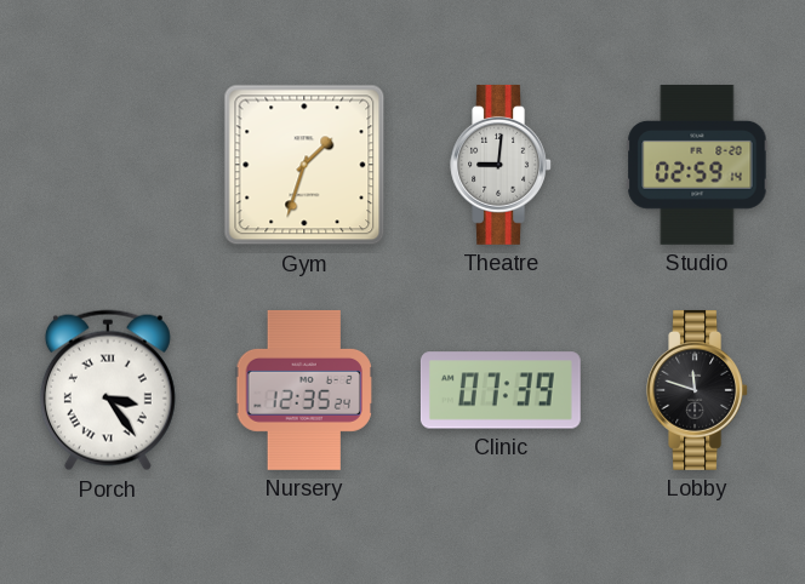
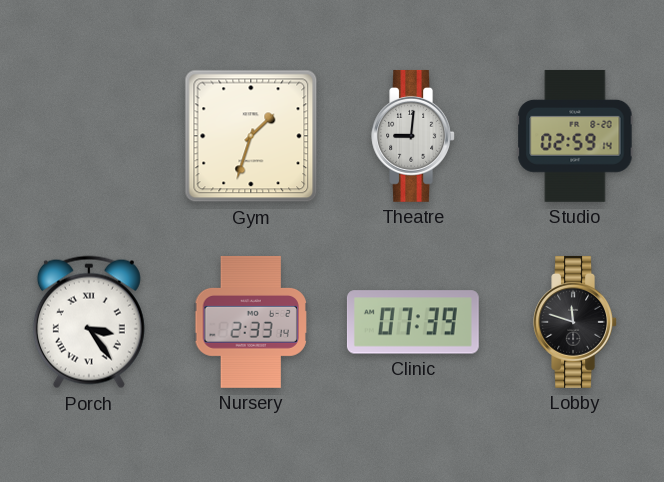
Nursery: 12:35 -> 2:33
